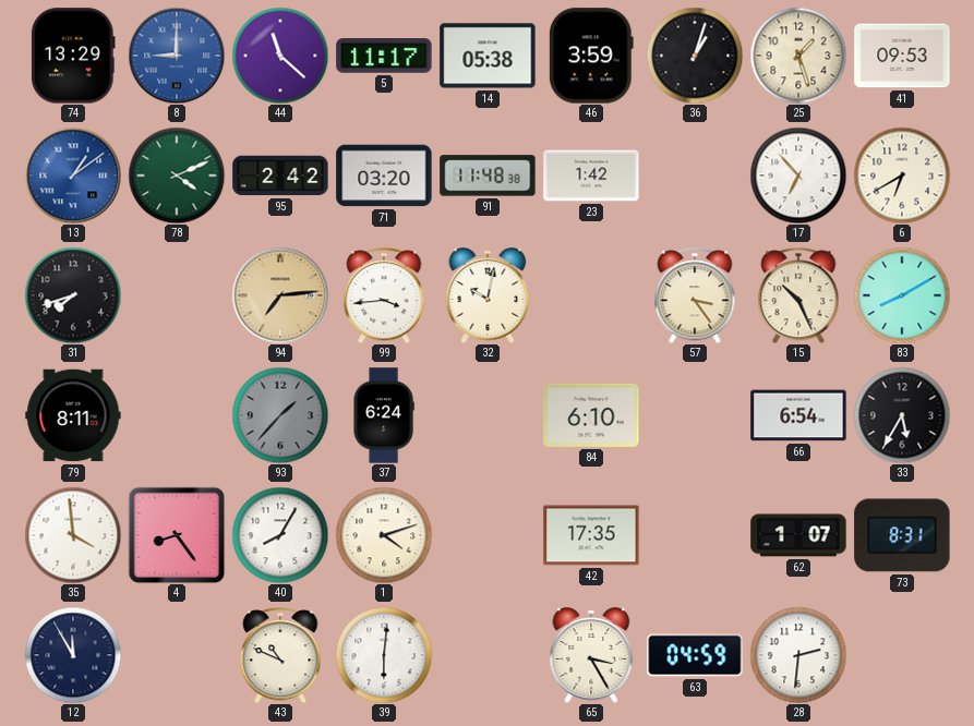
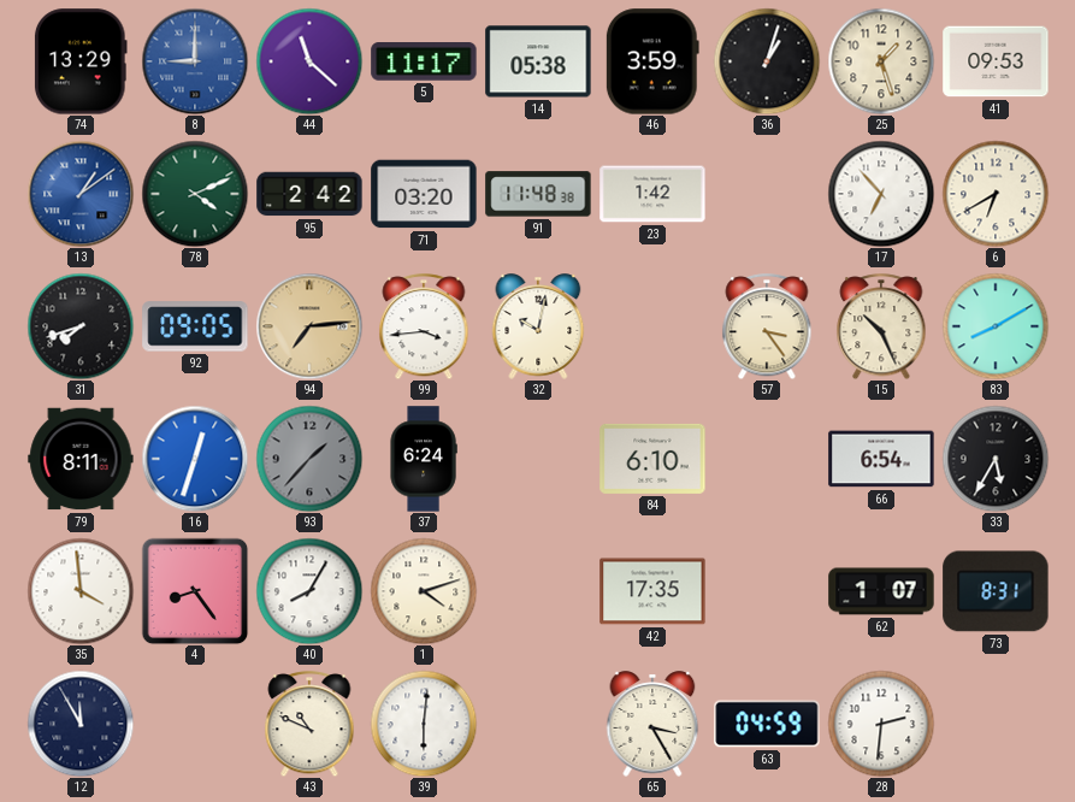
92: none -> 09:05
16: none -> 12:33
